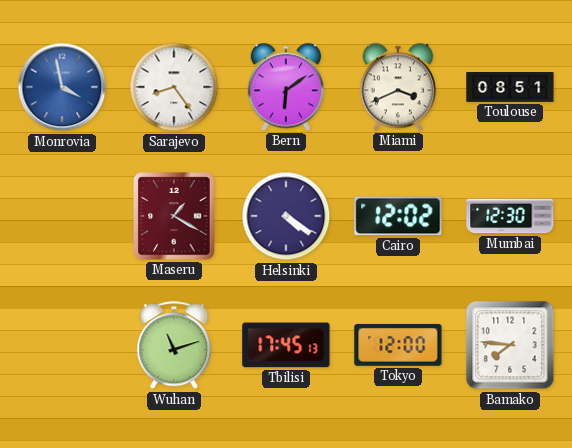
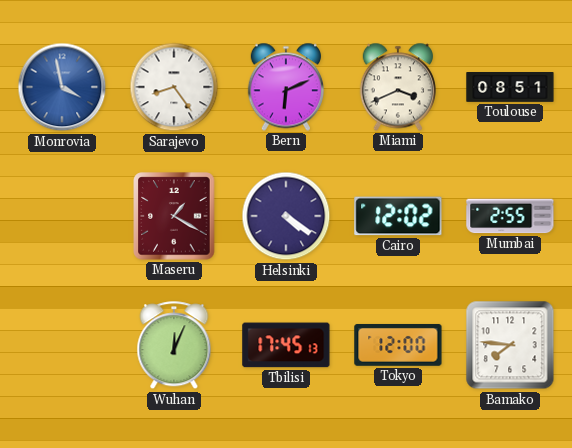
Bern: 6:09 -> 6:11
Mumbai: 12:30 -> 2:55
Wuhan: 11:12 -> 12:04
